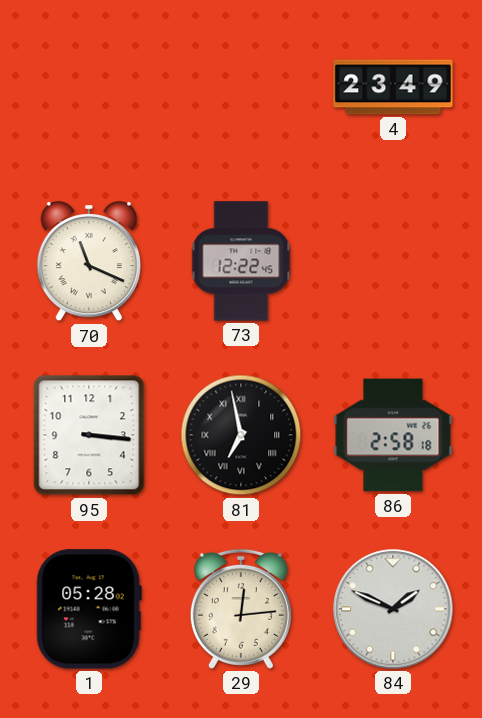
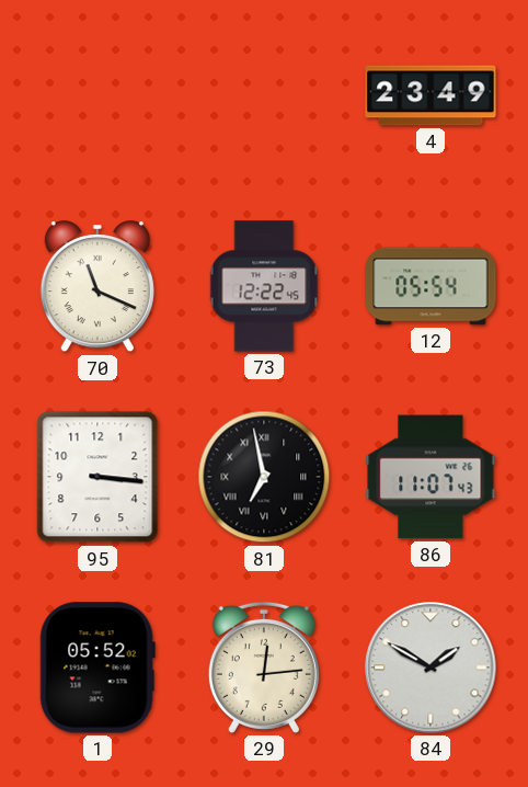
12: none -> 05:54
86: 2:58 -> 11:07
1: 05:28 -> 05:52
84: 1:49 -> 1:50
